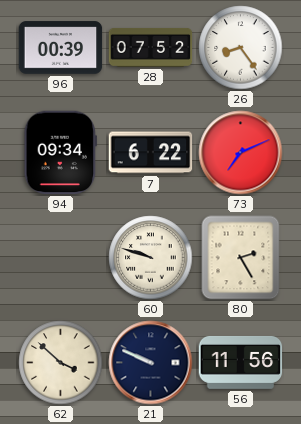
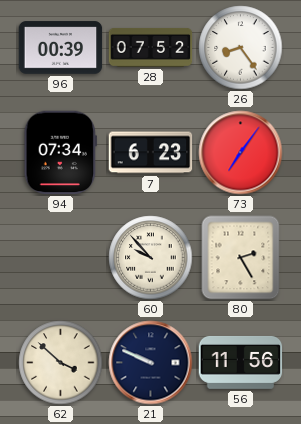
94: 09:34 -> 07:34
7: 6:22 -> 6:23
73: 7:11 -> 7:06
60: 9:48 -> 9:53
